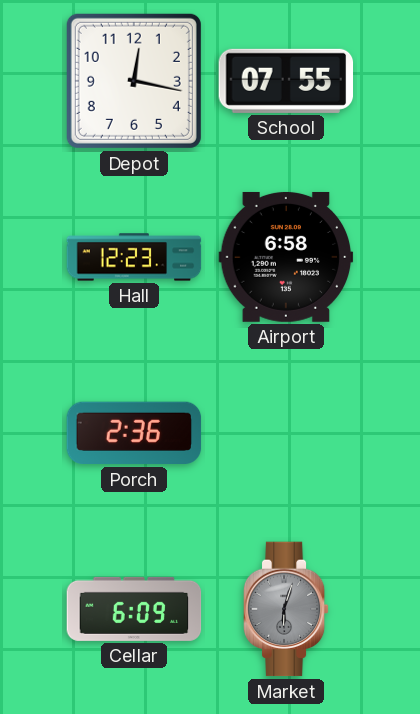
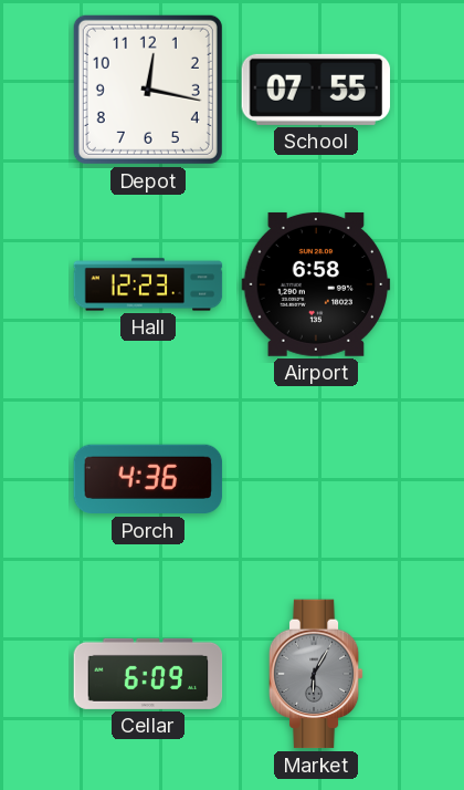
Porch: 2:36 -> 4:36
Market: 6:03 -> 6:05
